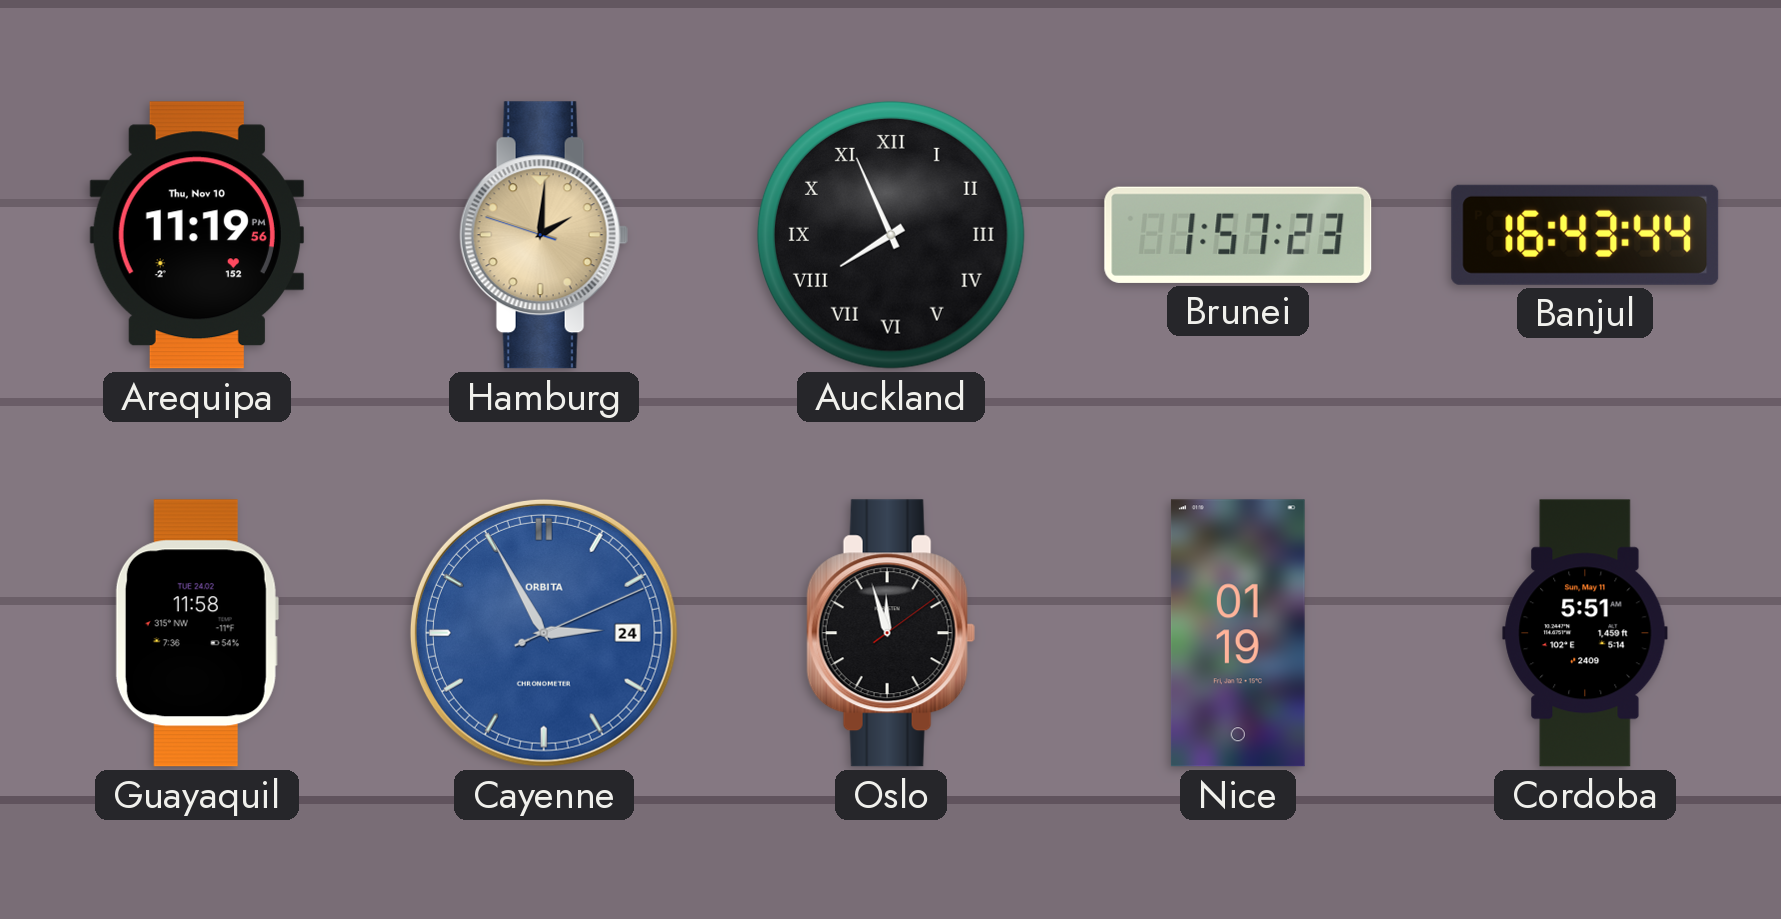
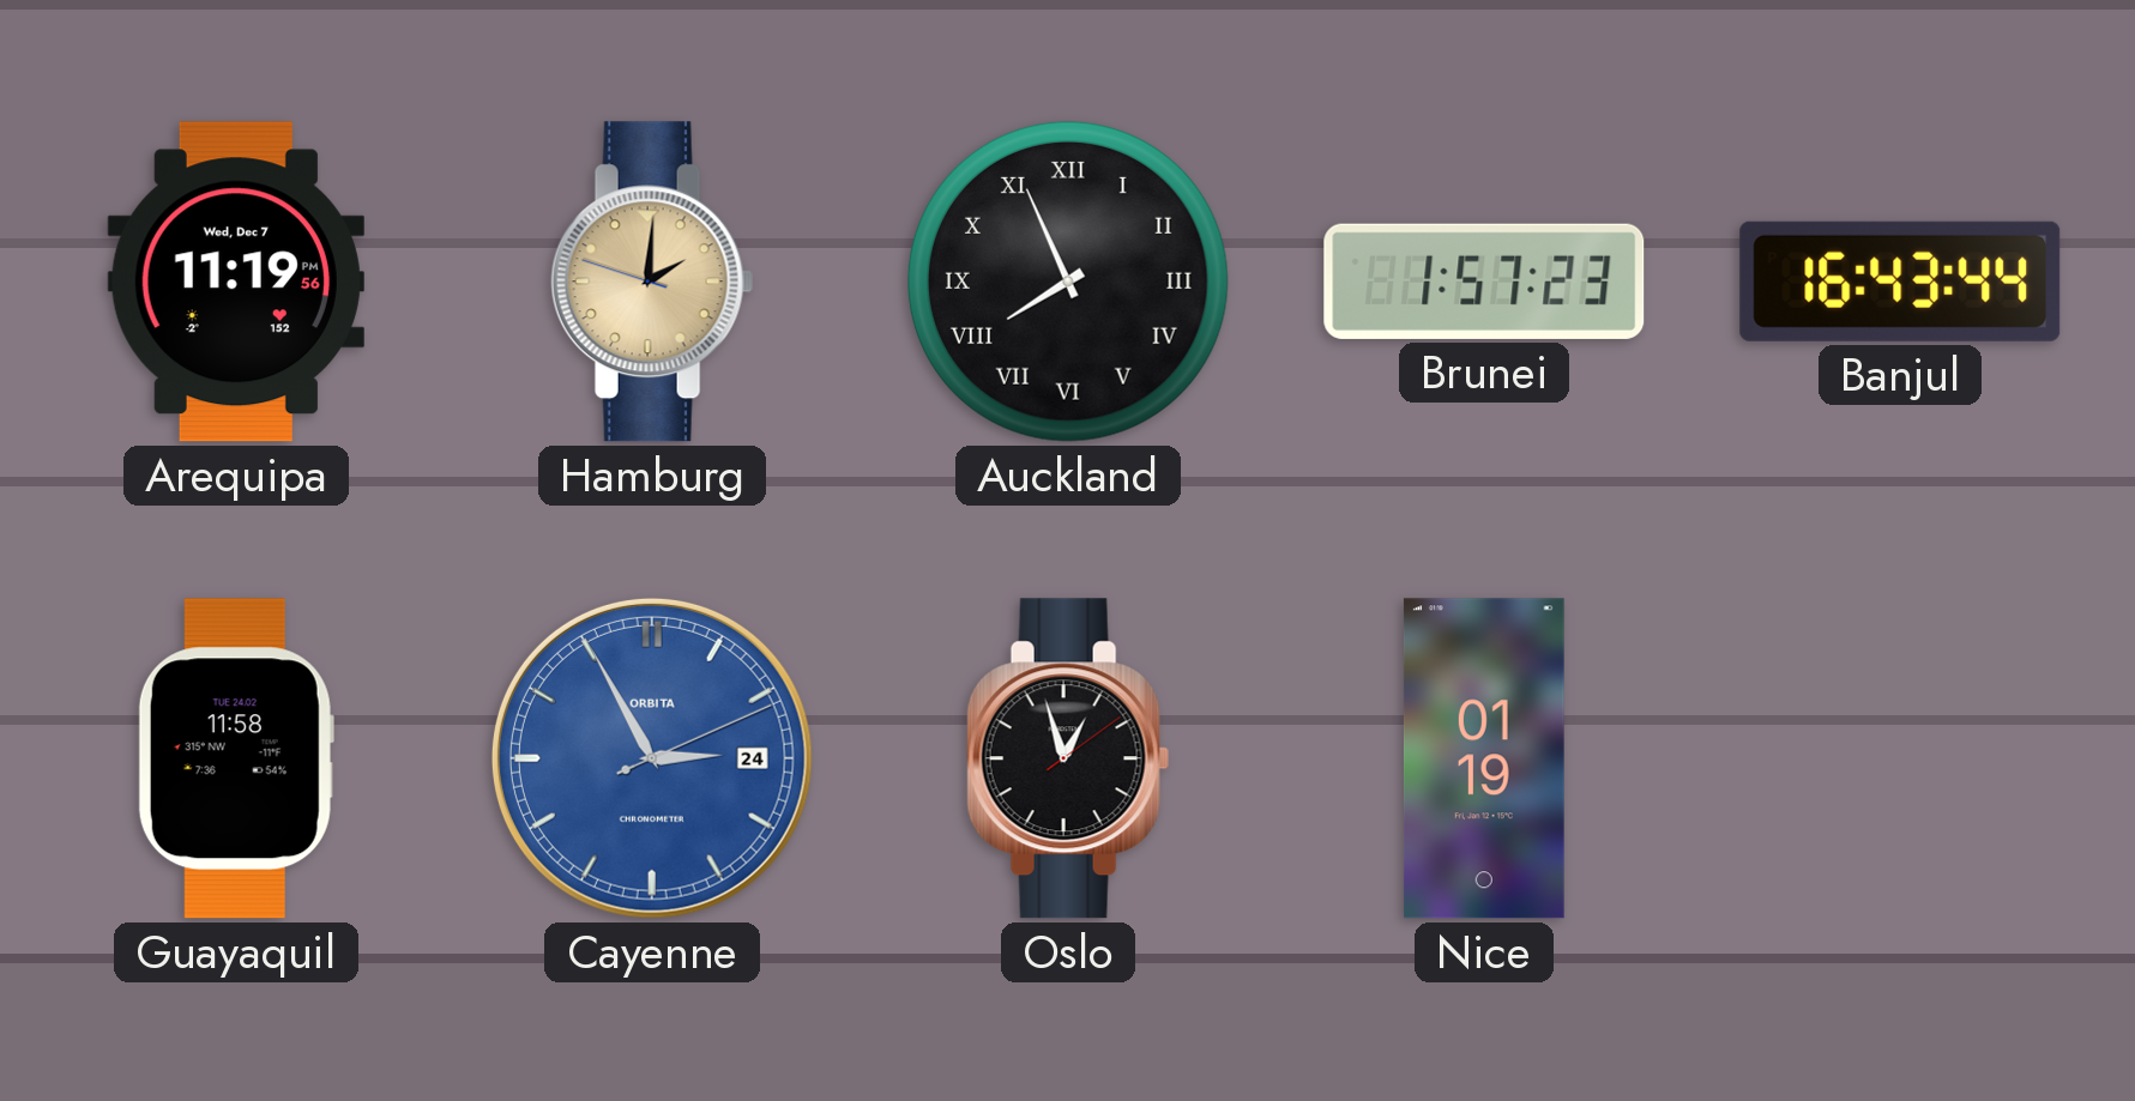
Arequipa date: Thu, Nov 10 -> Wed, Dec 7
Oslo: 11:57 -> 12:57
Cordoba: 5:51 -> none
